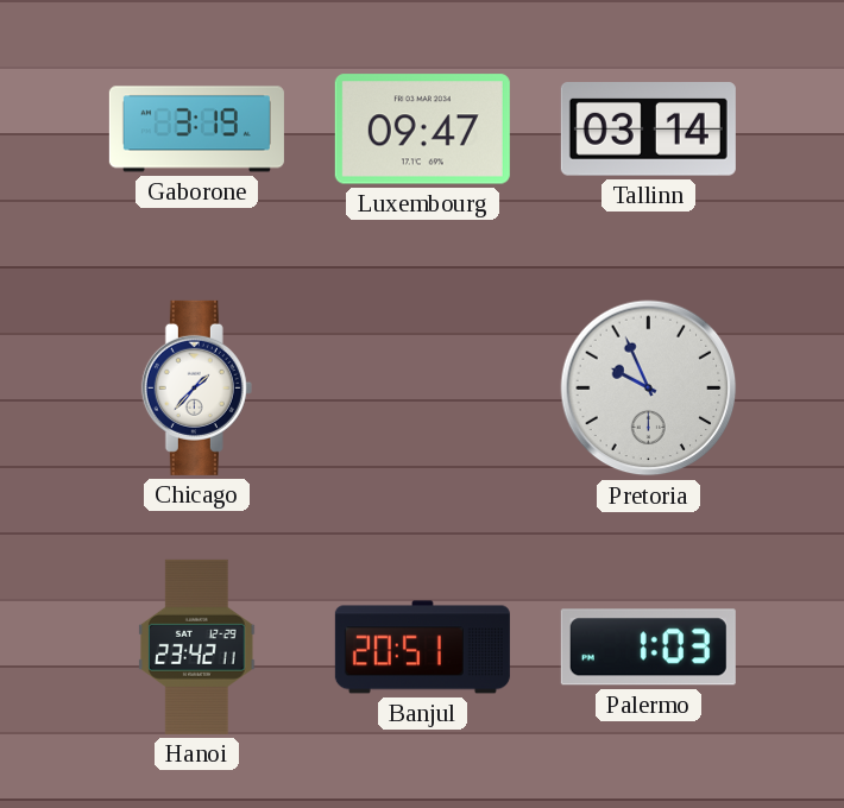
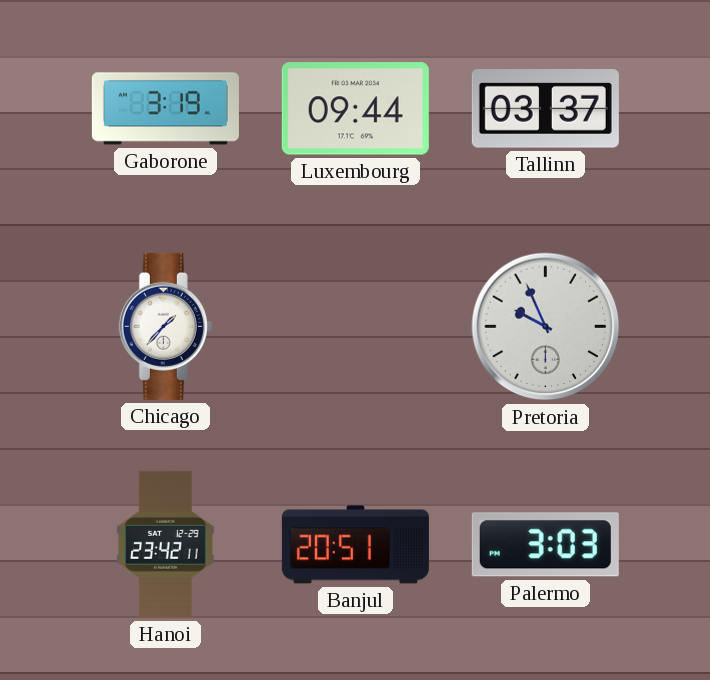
Luxembourg: 09:47 -> 09:44
Tallinn: 03:14 -> 03:37
Palermo: 1:03 -> 3:03
